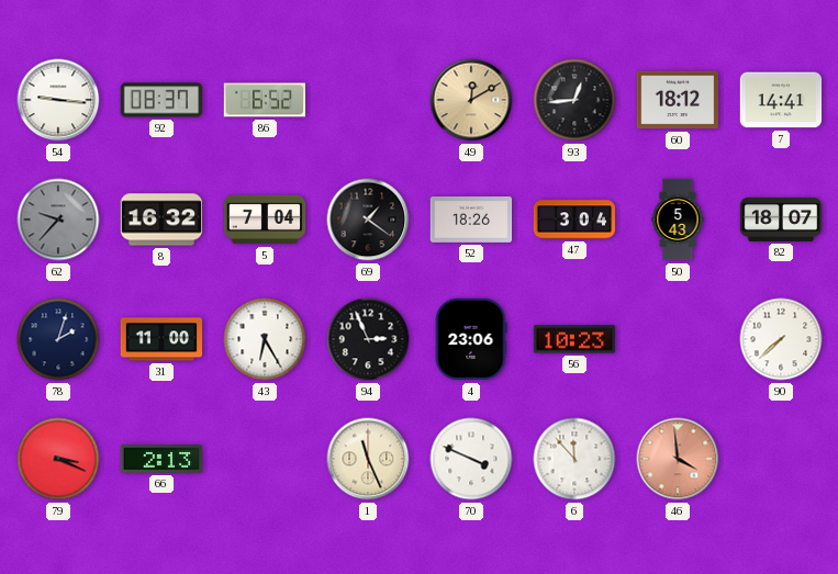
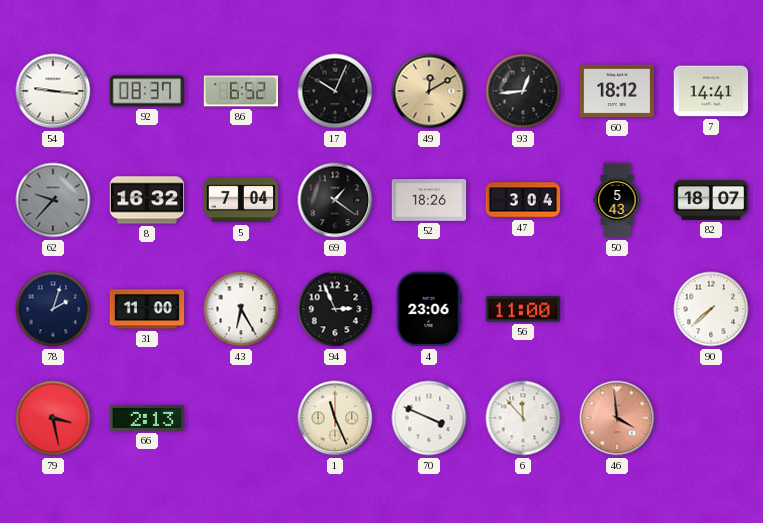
17: none -> 10:04
56: 10:23 -> 11:00
79: 3:19 -> 3:28
